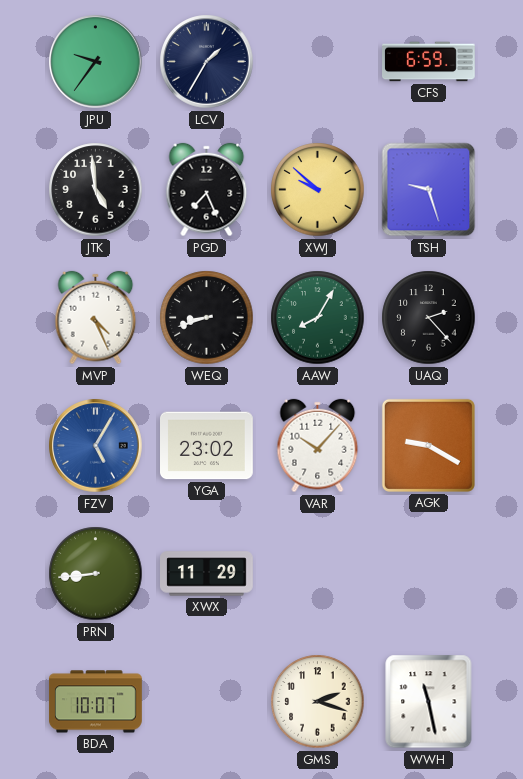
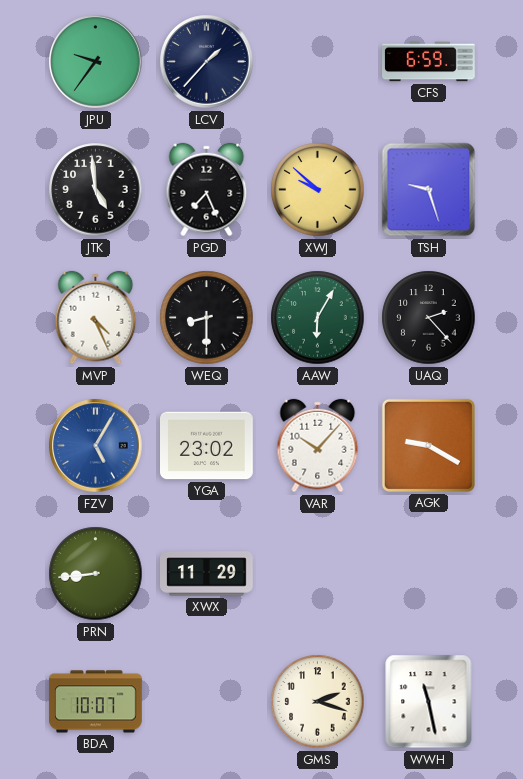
LCV: 1:35 -> 1:37
WEQ: 8:42 -> 8:30
AAW: 8:05 -> 6:05
